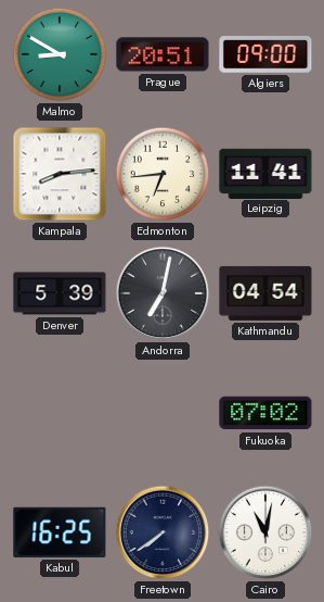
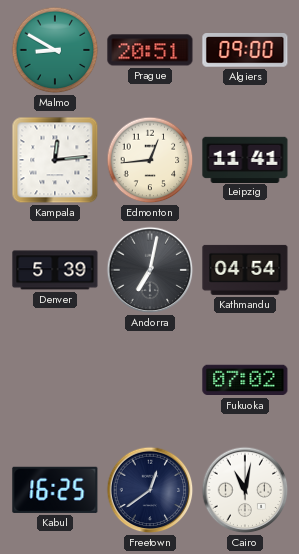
Kampala: 8:14 -> 12:14
Edmonton: 6:44 -> 12:44
Freetown: 7:39 -> 12:39
